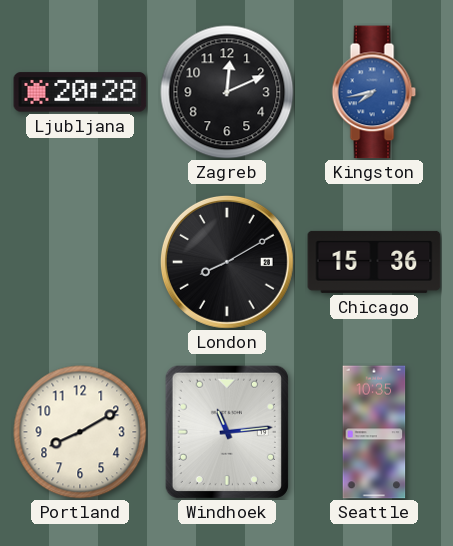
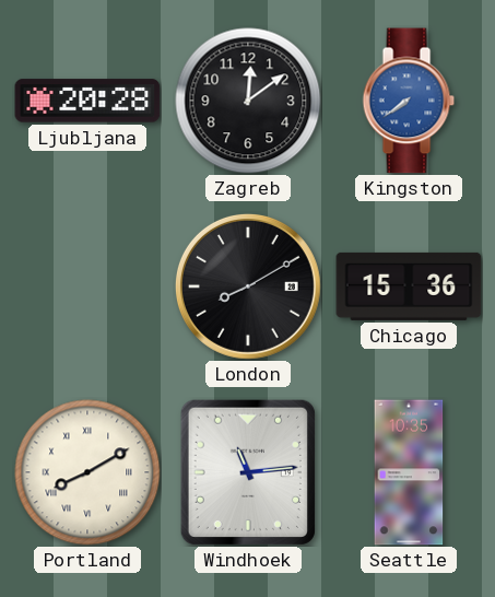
Zagreb: 12:11 -> 12:09
Kingston: 7:43 -> 7:39
Portland numerals: Arabic -> Roman
